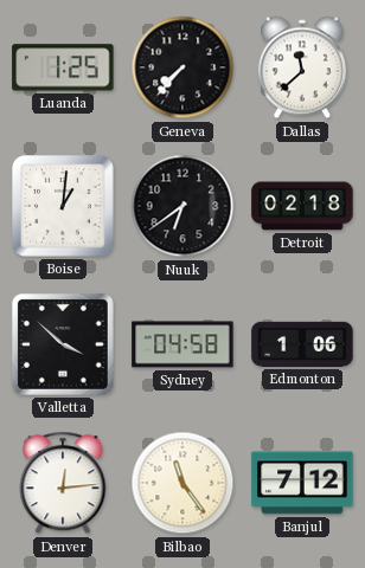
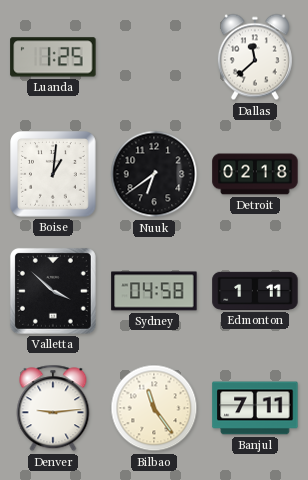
Geneva: 7:37 -> none
Edmonton: 1:06 -> 1:11
Denver: 12:14 -> 9:14
Banjul: 7:12 -> 7:11
